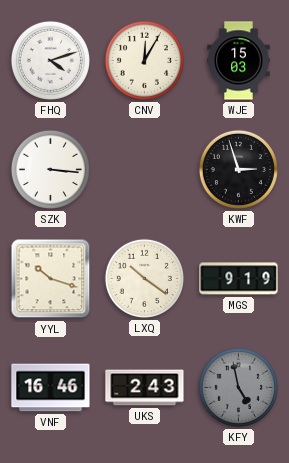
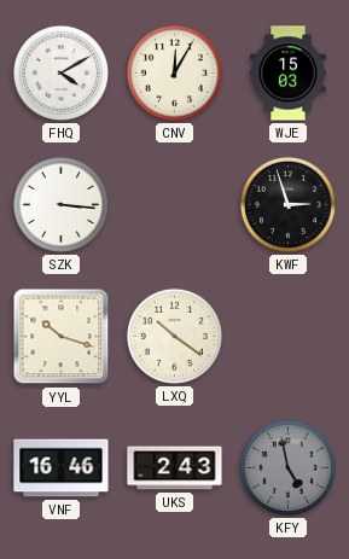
FHQ: 4:12 -> 4:10
MGS: 9:19 -> none
